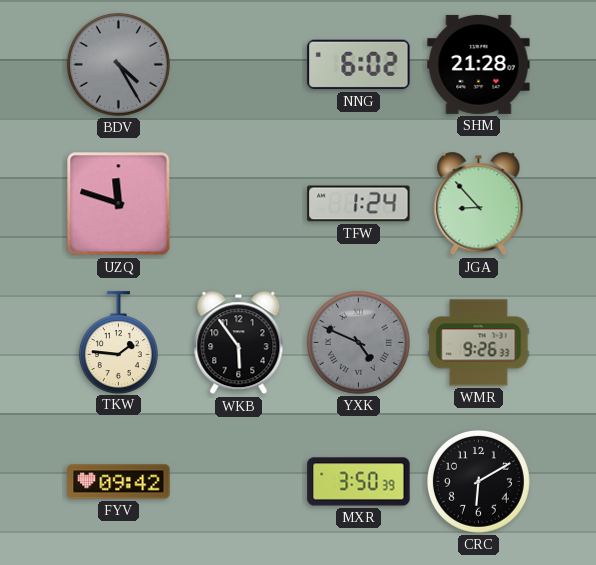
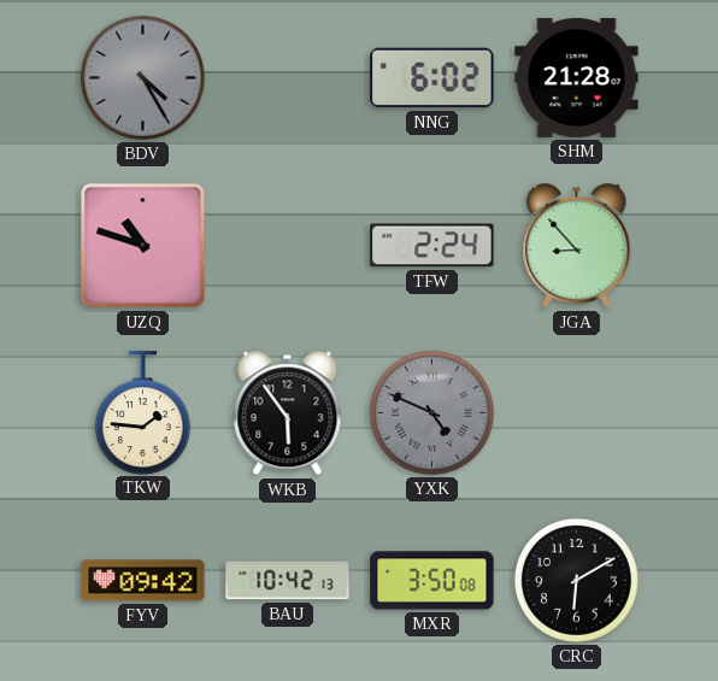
UZQ: 11:48 -> 10:48
TFW: 1:24 -> 2:24
WMR: 9:26 -> none
BAU: none -> 10:42
MXR: 3:50:39 -> 3:50:08
